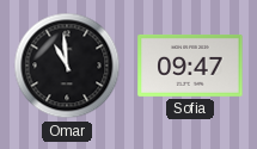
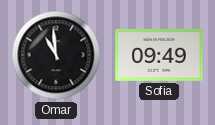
Sofia: 09:47 -> 09:49
